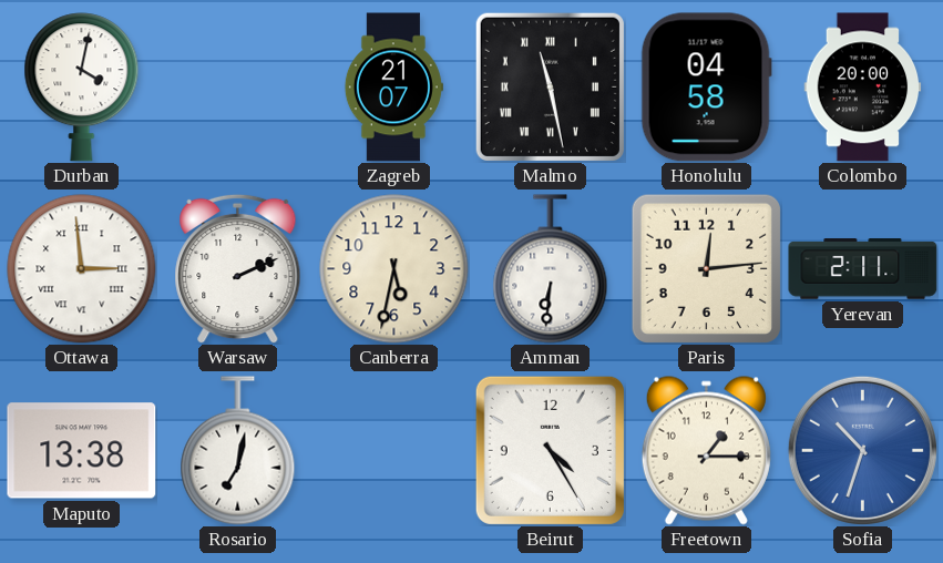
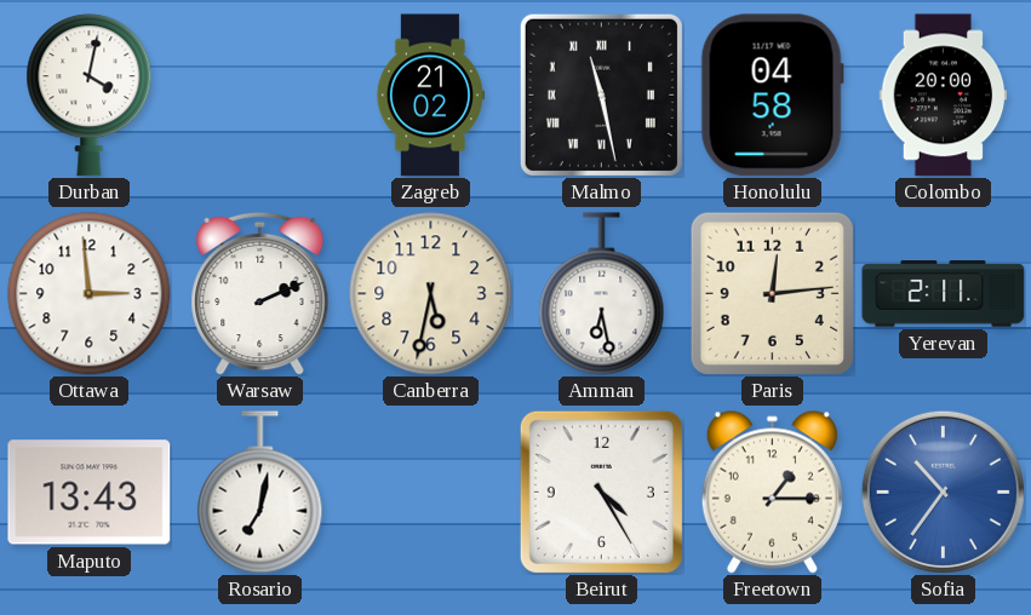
Zagreb: 21:07 -> 21:02
Ottawa numerals: Roman -> Arabic
Amman: 6:31 -> 6:28
Maputo: 13:38 -> 13:43
Sofia: 10:33 -> 10:36
